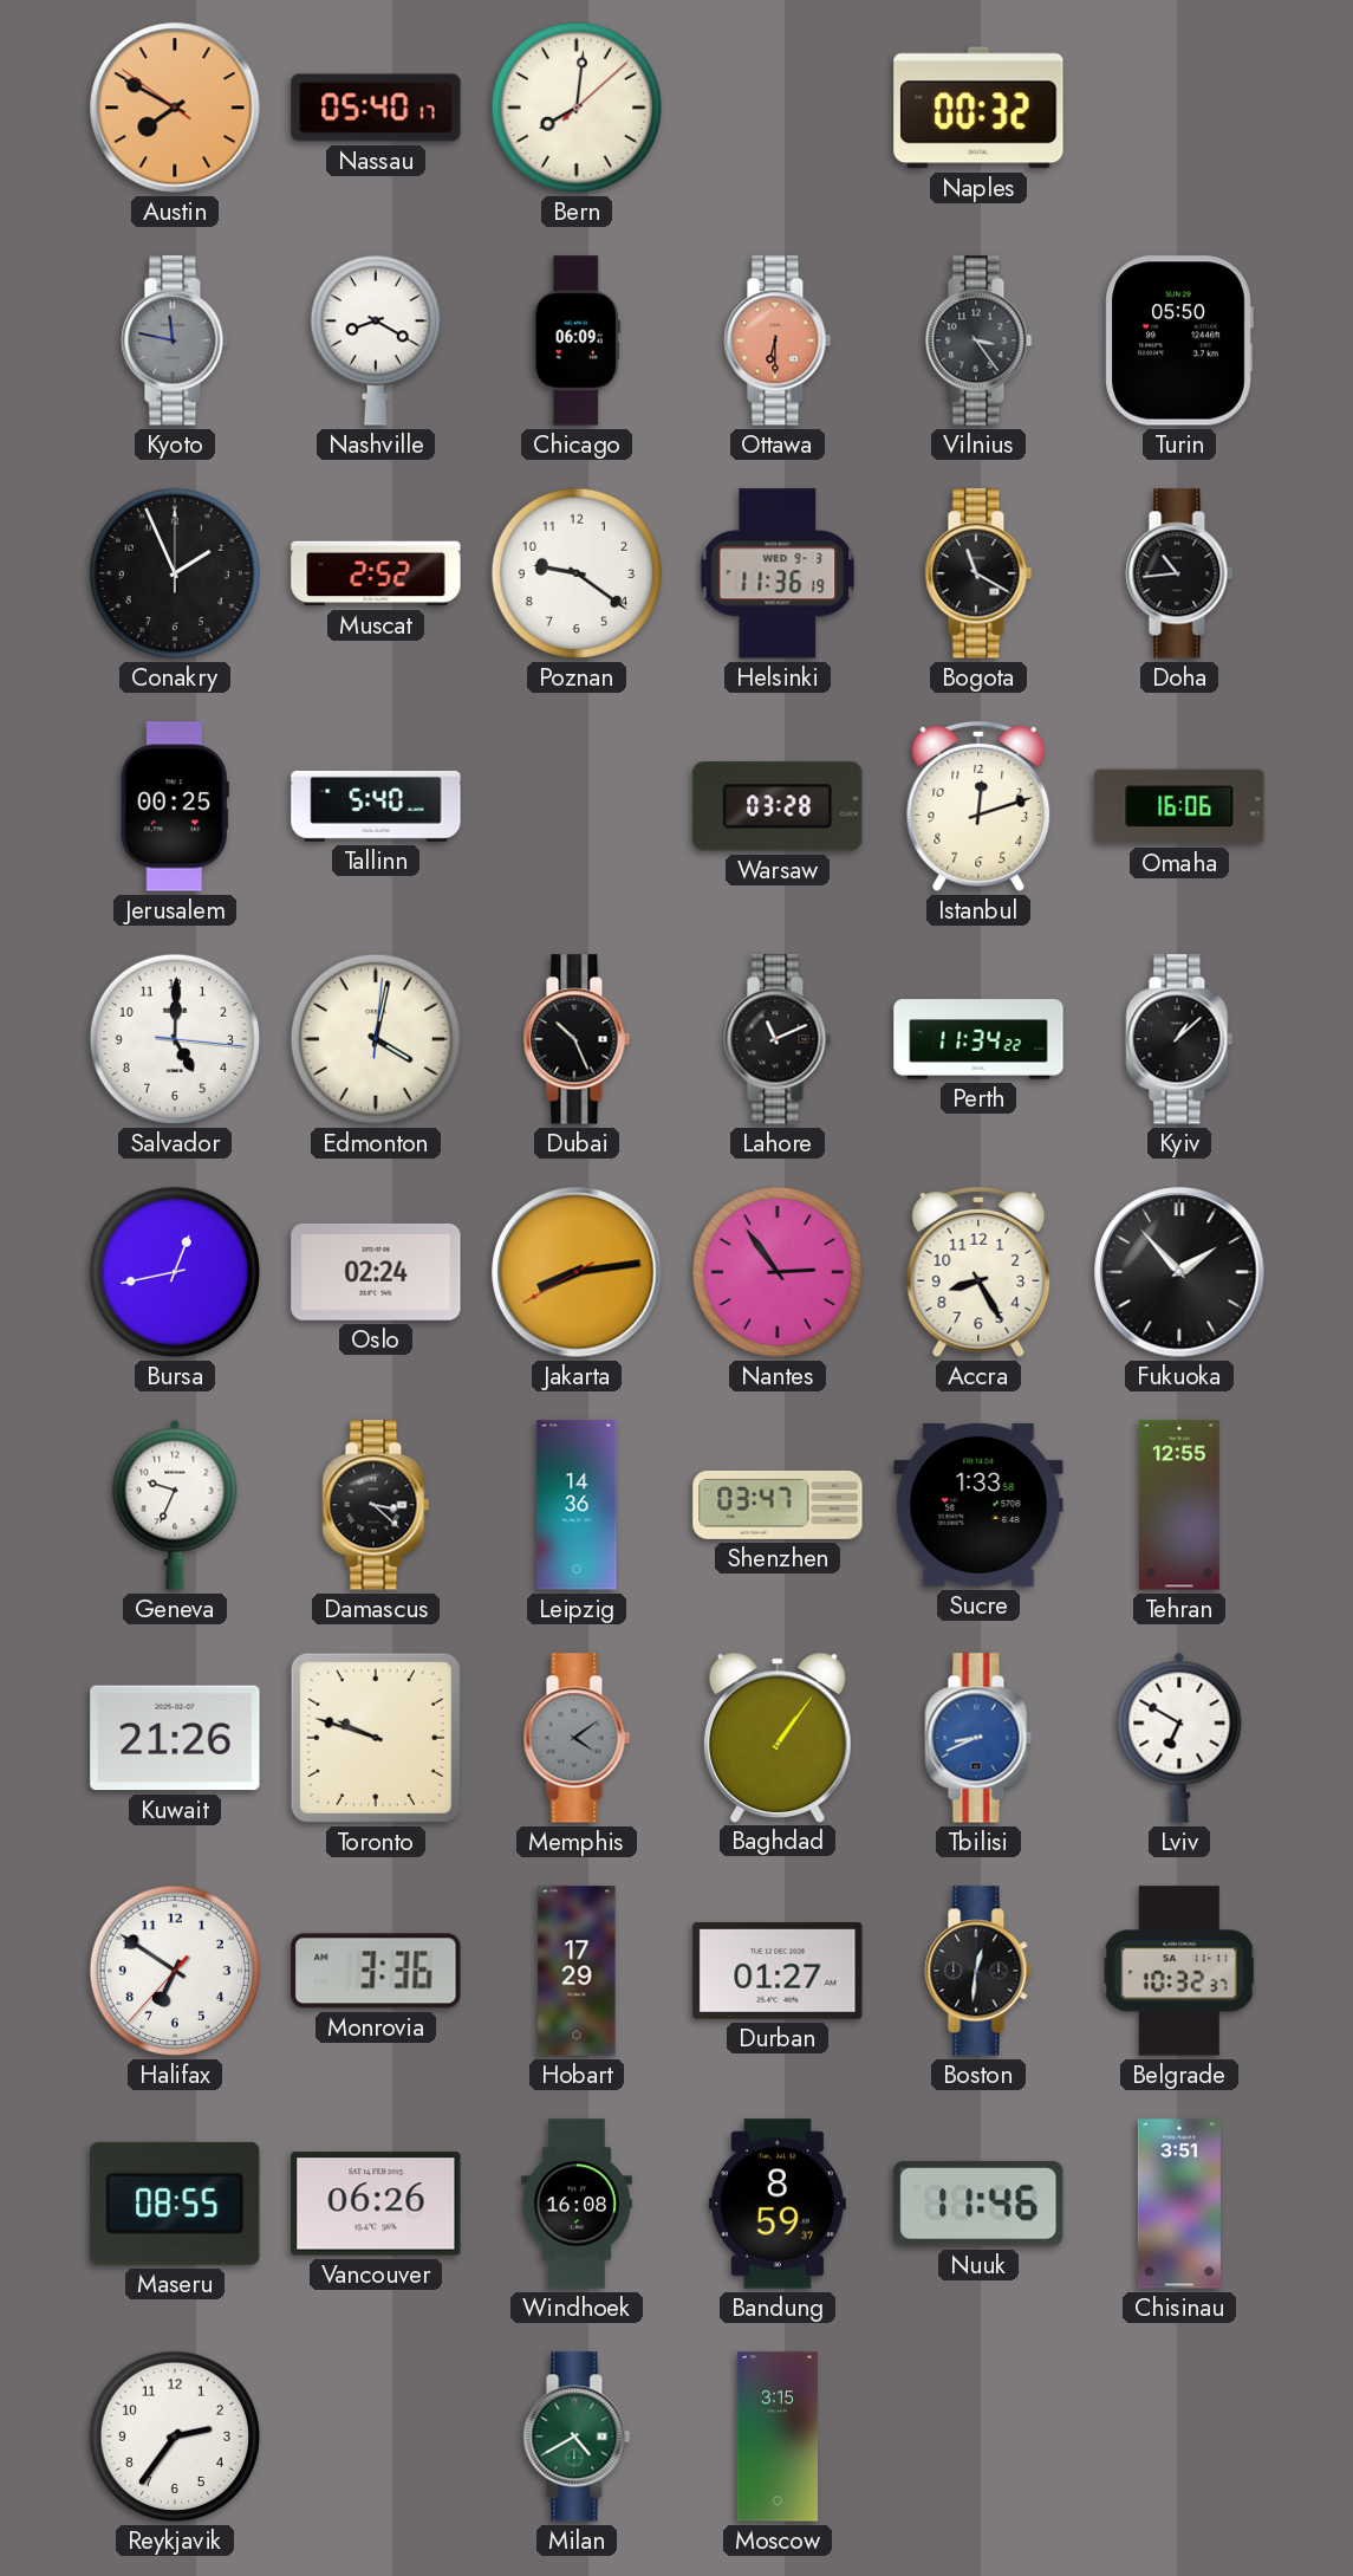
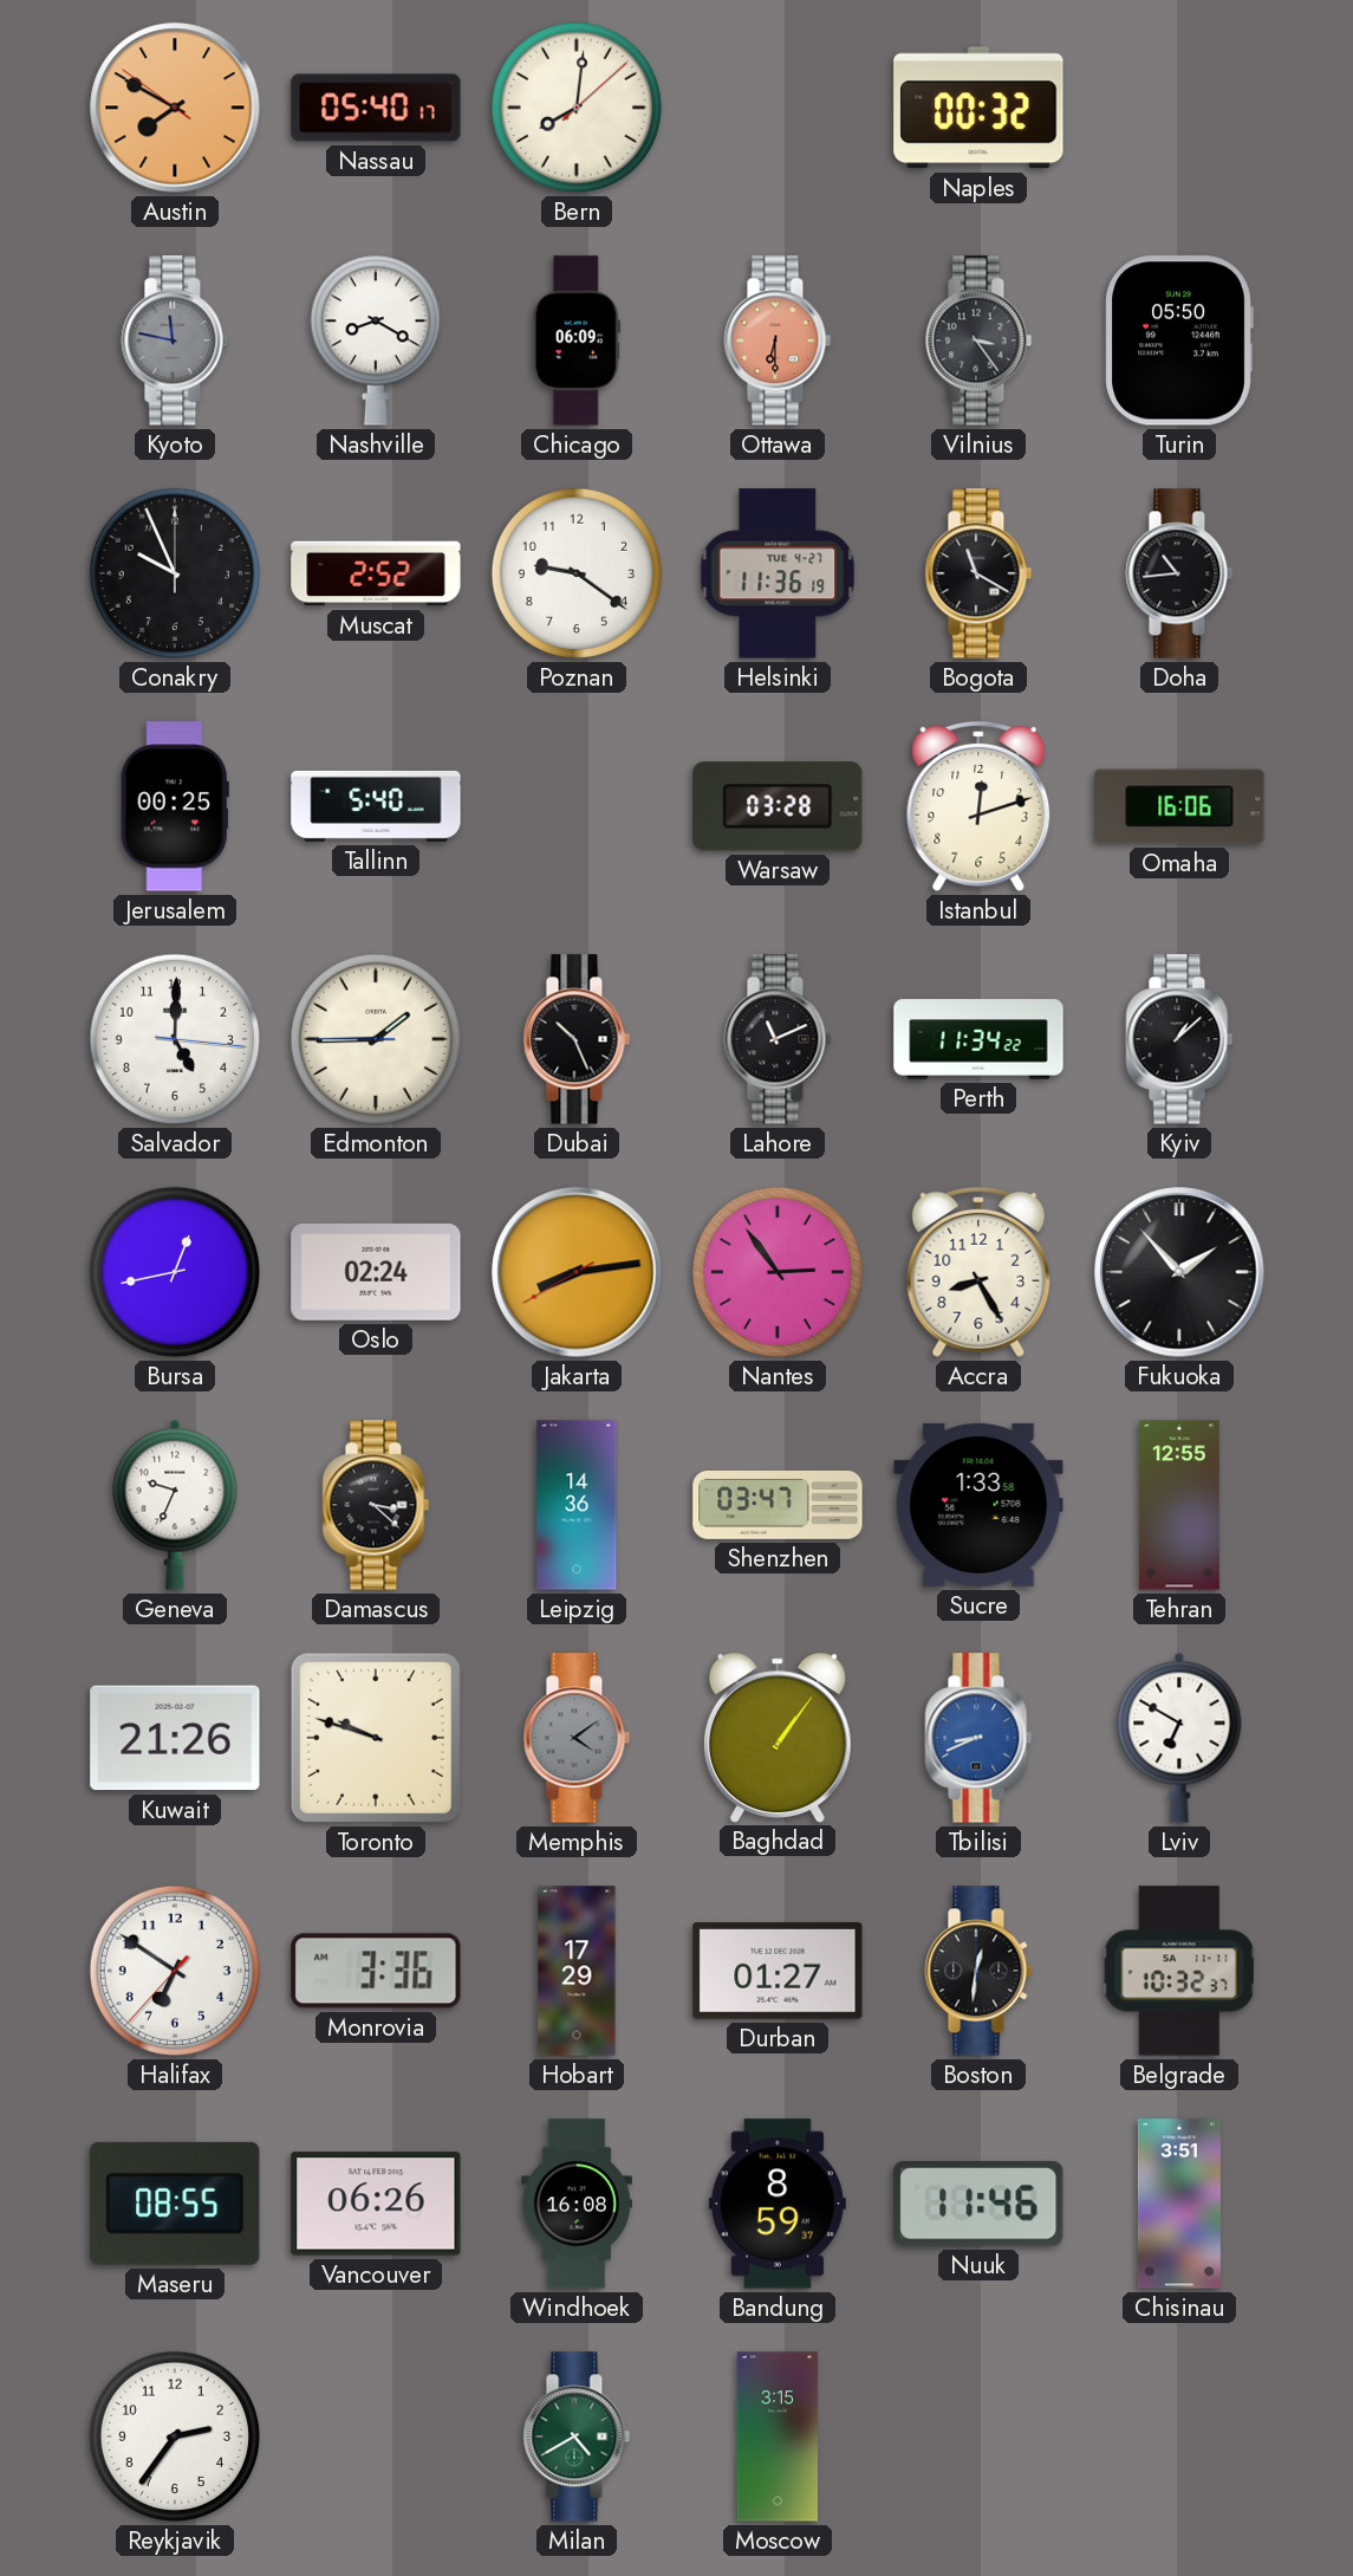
Conakry: 1:56 -> 9:56
Helsinki date: WED 9-3 -> TUE 4-27
Edmonton: 4:02 -> 1:44
